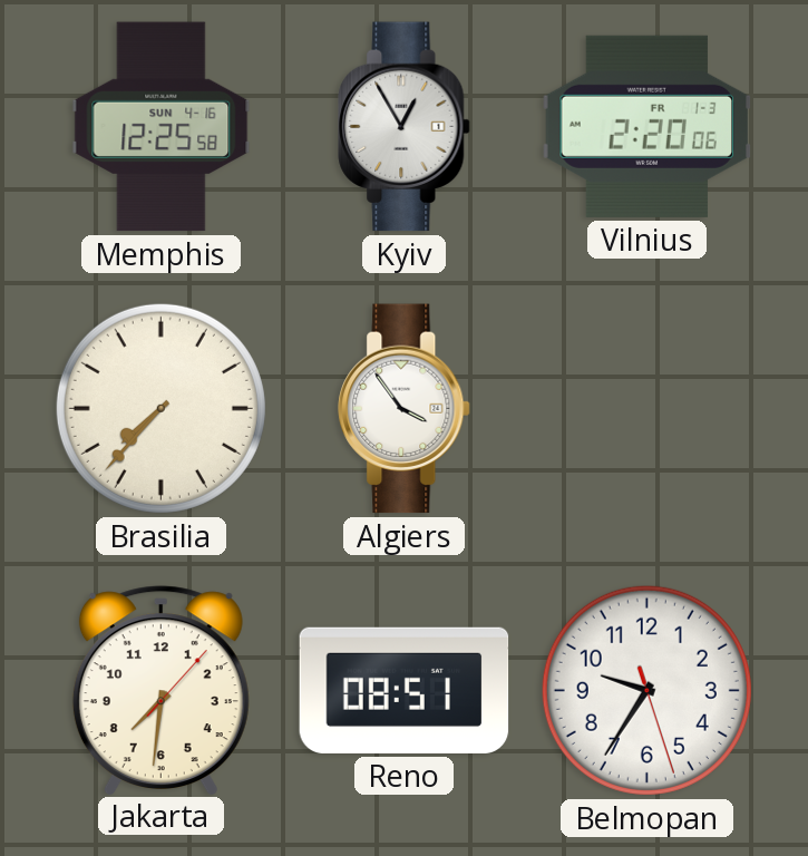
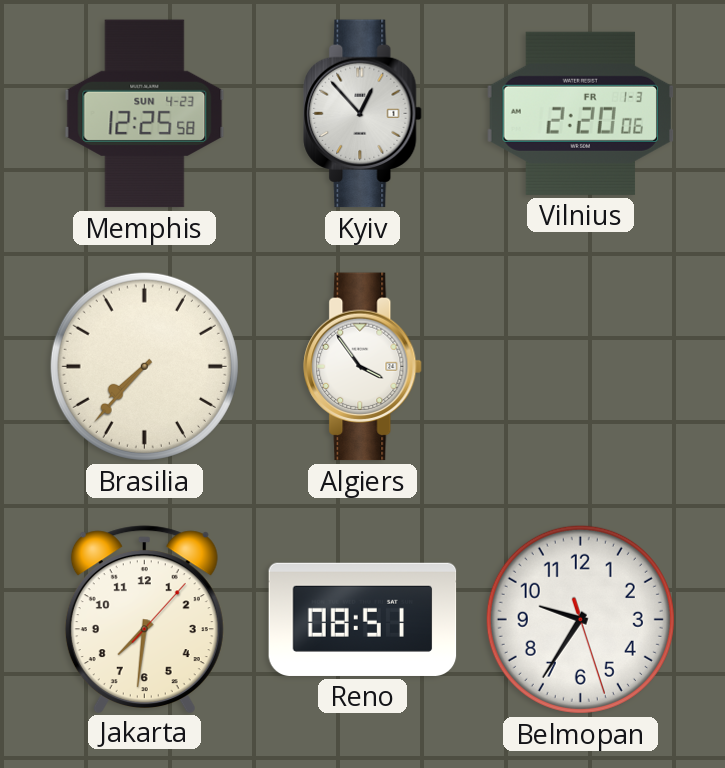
Memphis date: SUN 4-16 -> SUN 4-23
Kyiv: 12:55 -> 12:53
